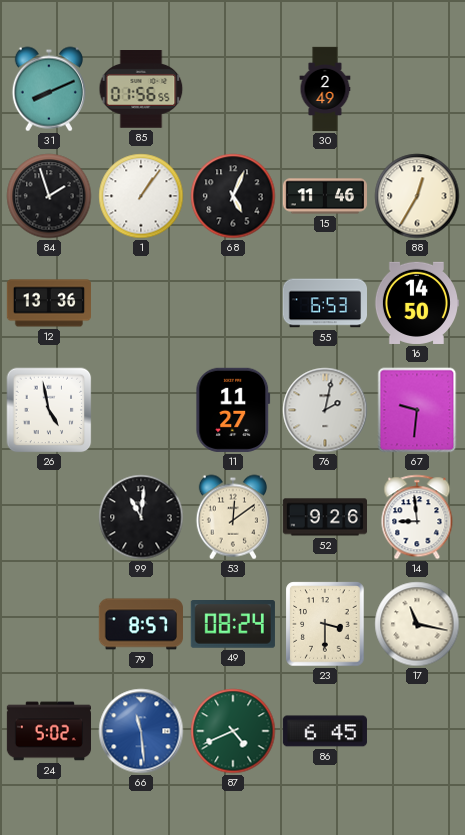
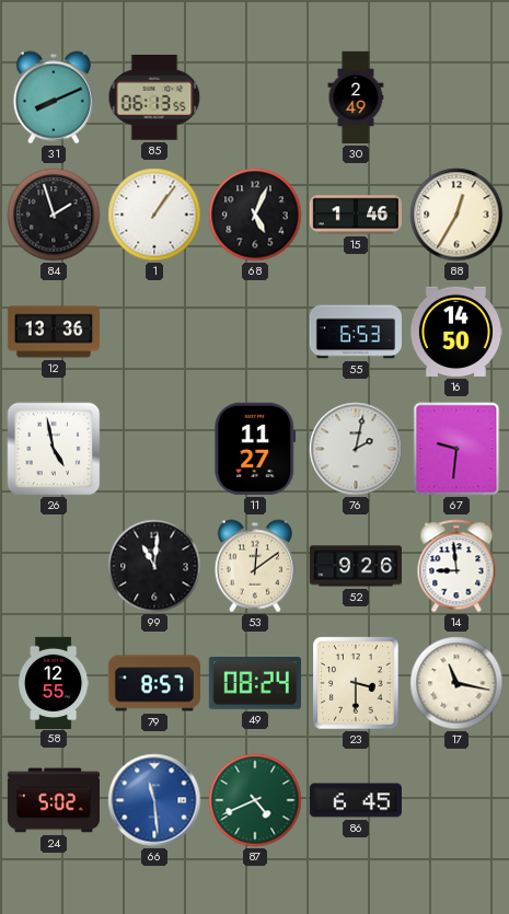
85: 01:56 -> 06:13
15: 11:46 -> 1:46
58: none -> 12:55
